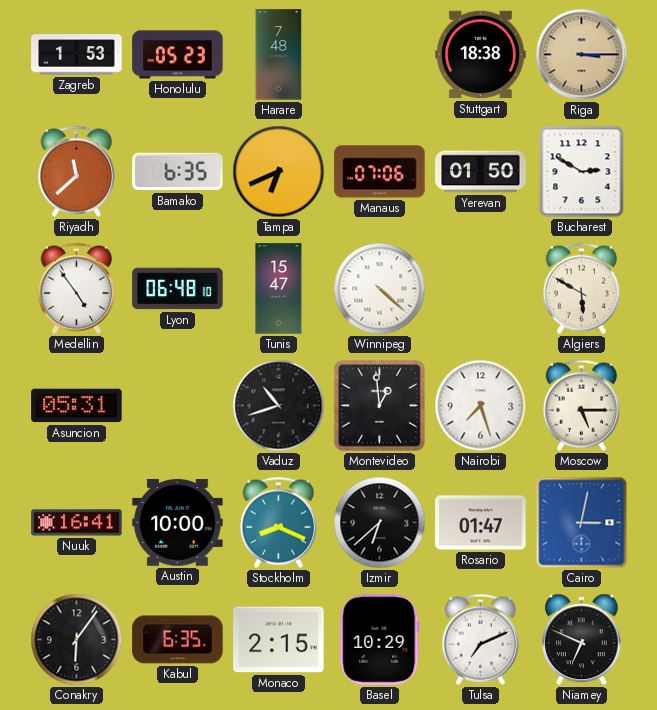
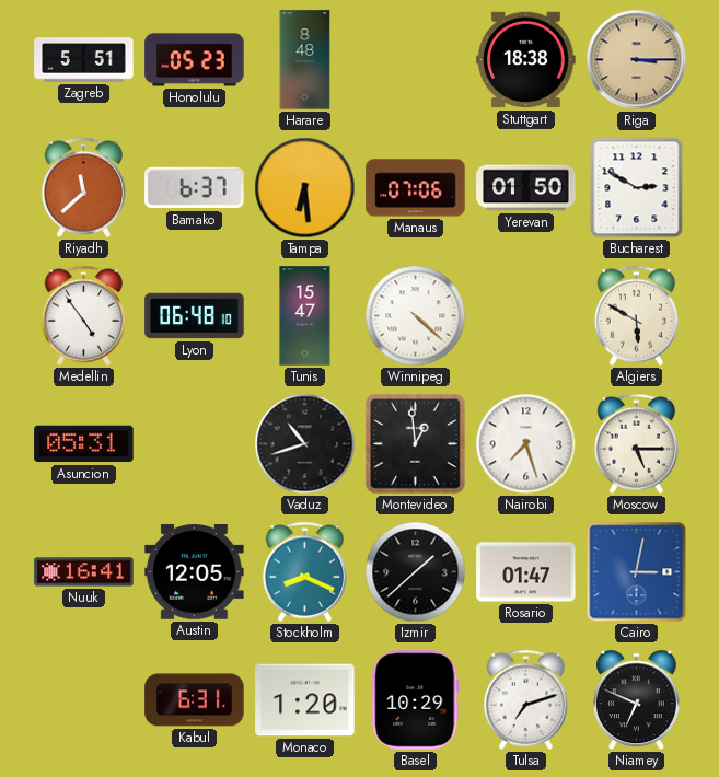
Zagreb: 1:53 -> 5:51
Harare: 7:48 -> 8:48
Bamako: 6:35 -> 6:37
Tampa: 6:41 -> 6:29
Austin: 10:00 -> 12:05
Izmir: 6:38 -> 1:38
Conakry: 6:06 -> none
Kabul: 6:35 -> 6:31
Monaco: 2:15 -> 1:20
Tulsa: 7:11 -> 7:12
